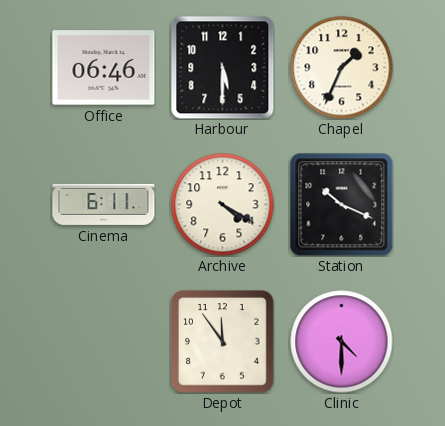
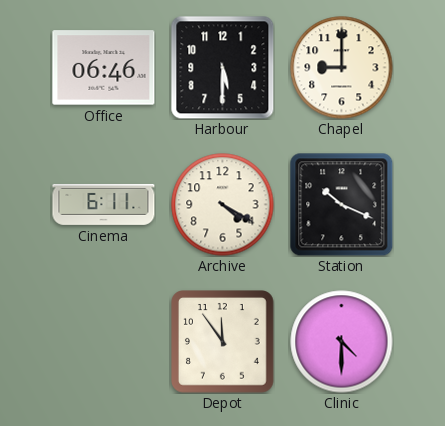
Chapel: 1:34 -> 9:00
